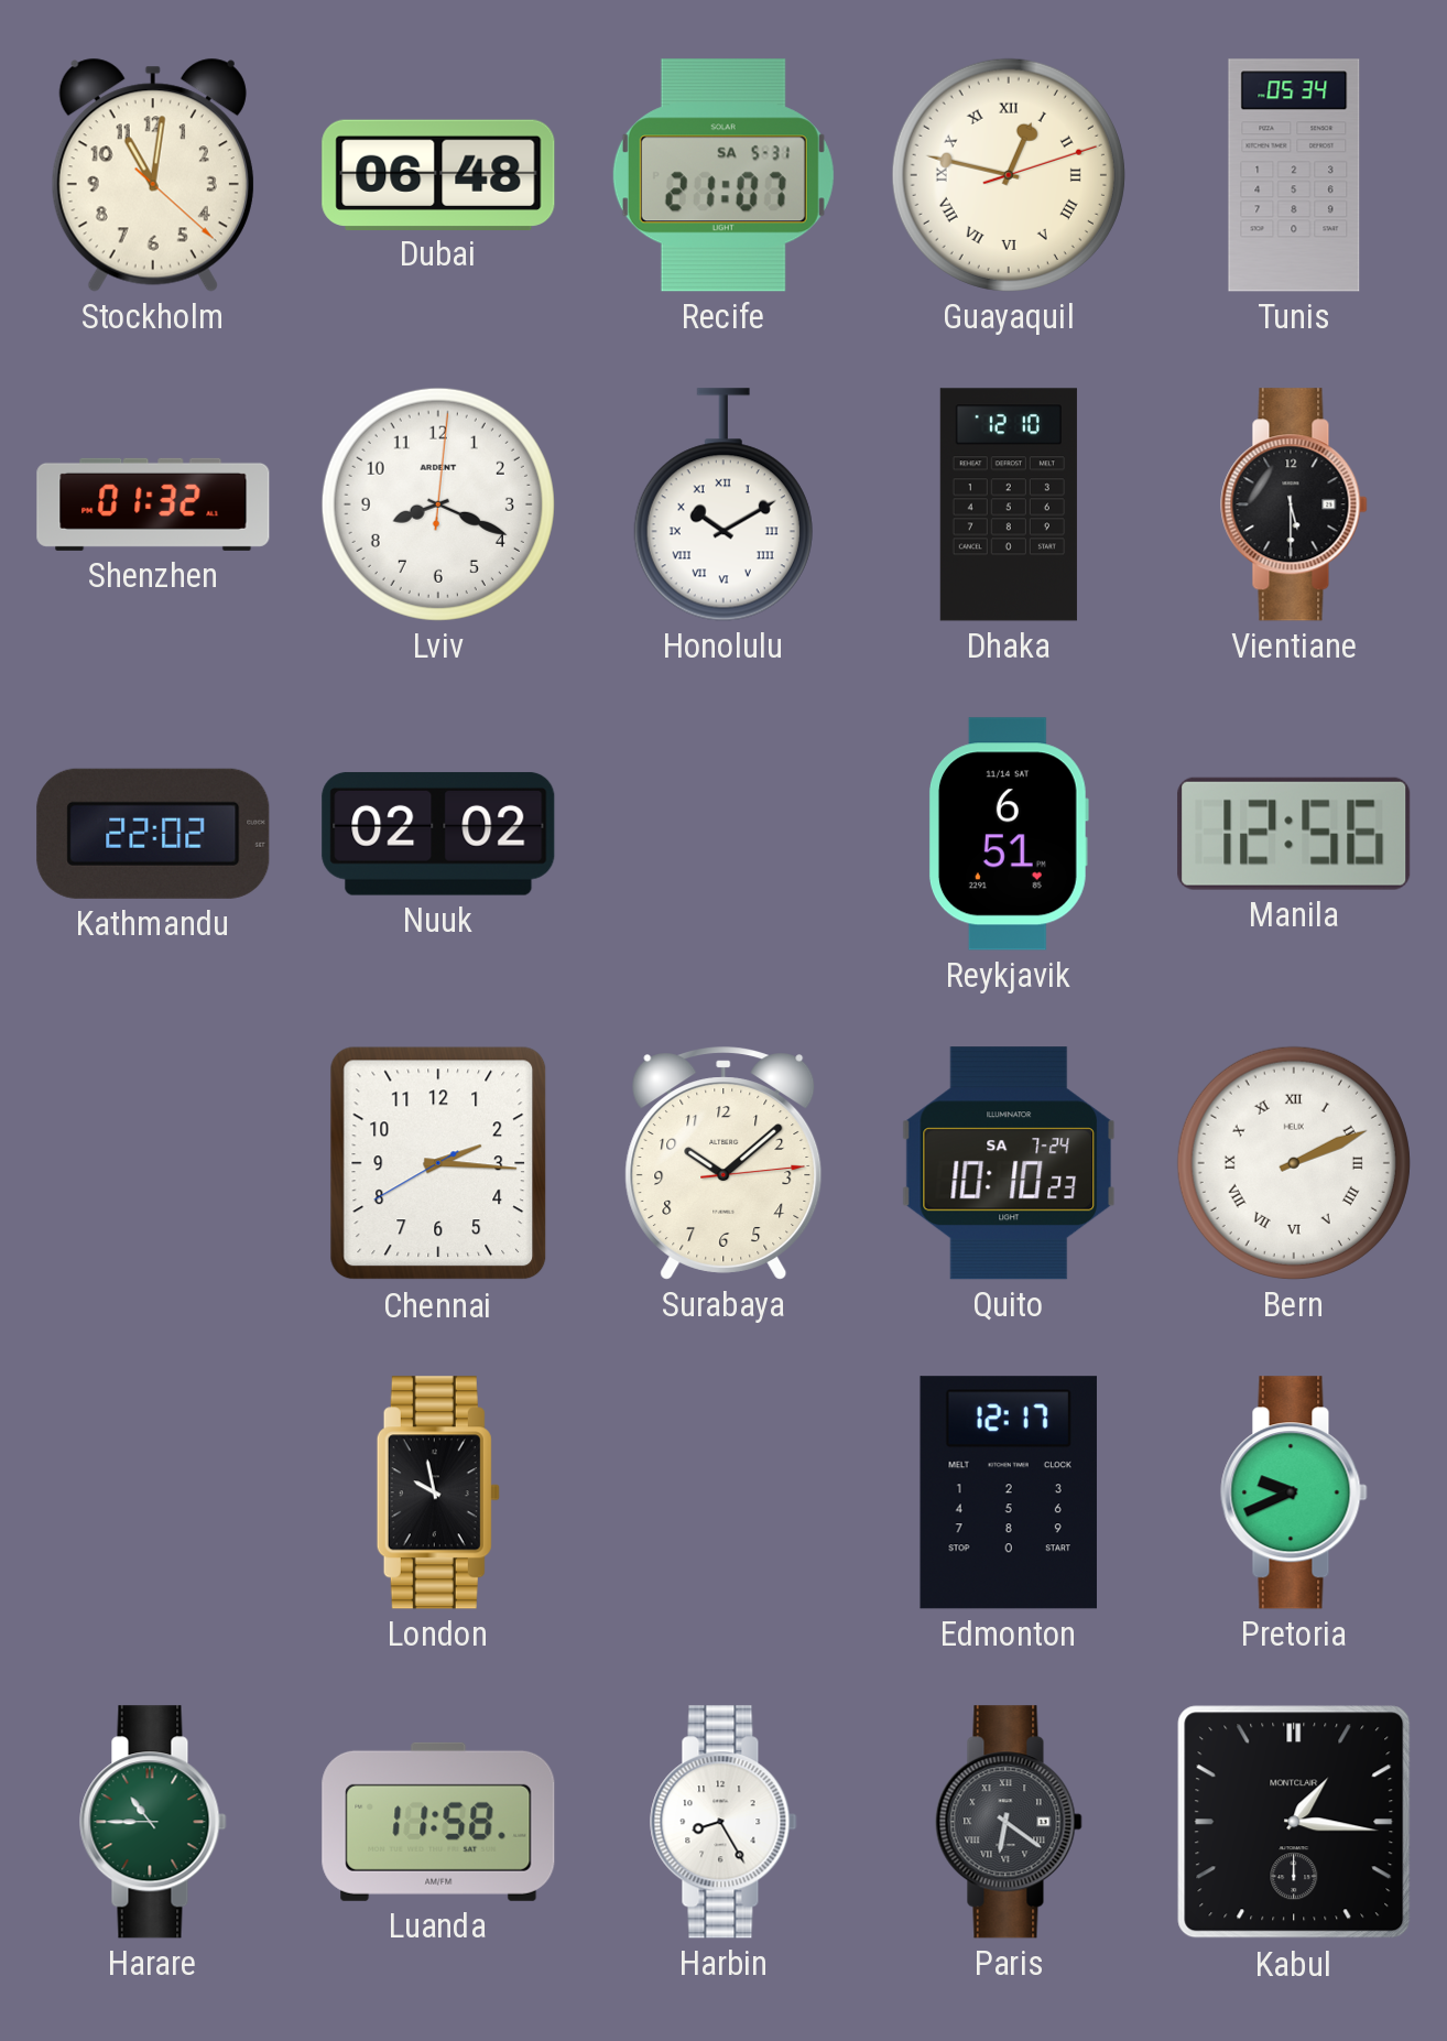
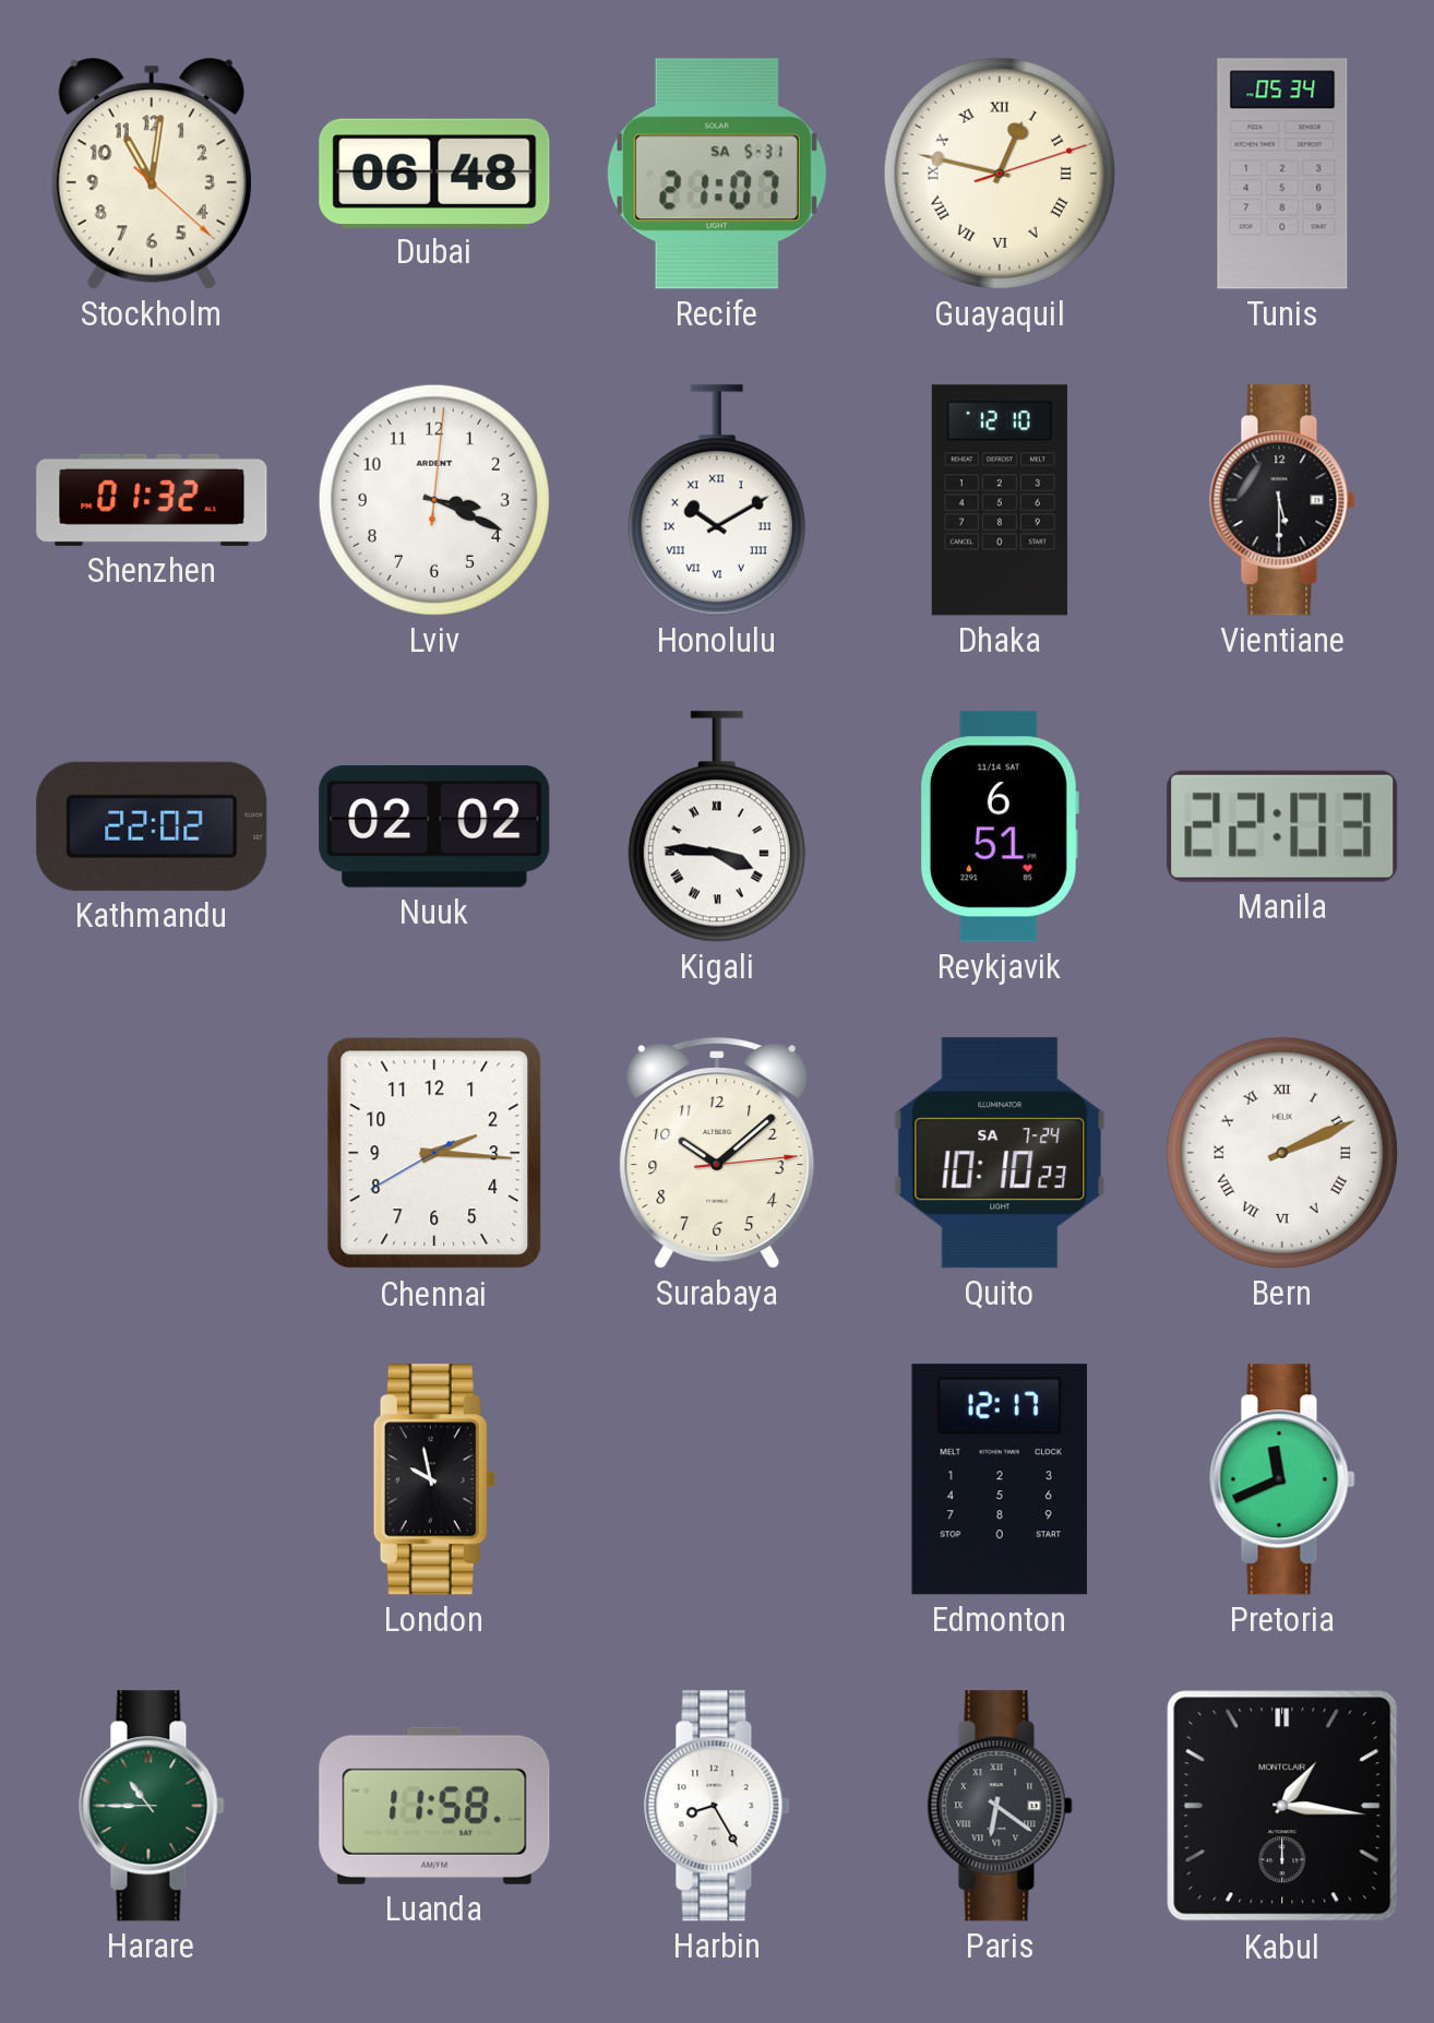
Lviv: 8:19 -> 3:19
Kigali: none -> 3:46
Manila: 12:56 -> 22:03
Pretoria: 9:41 -> 11:41
